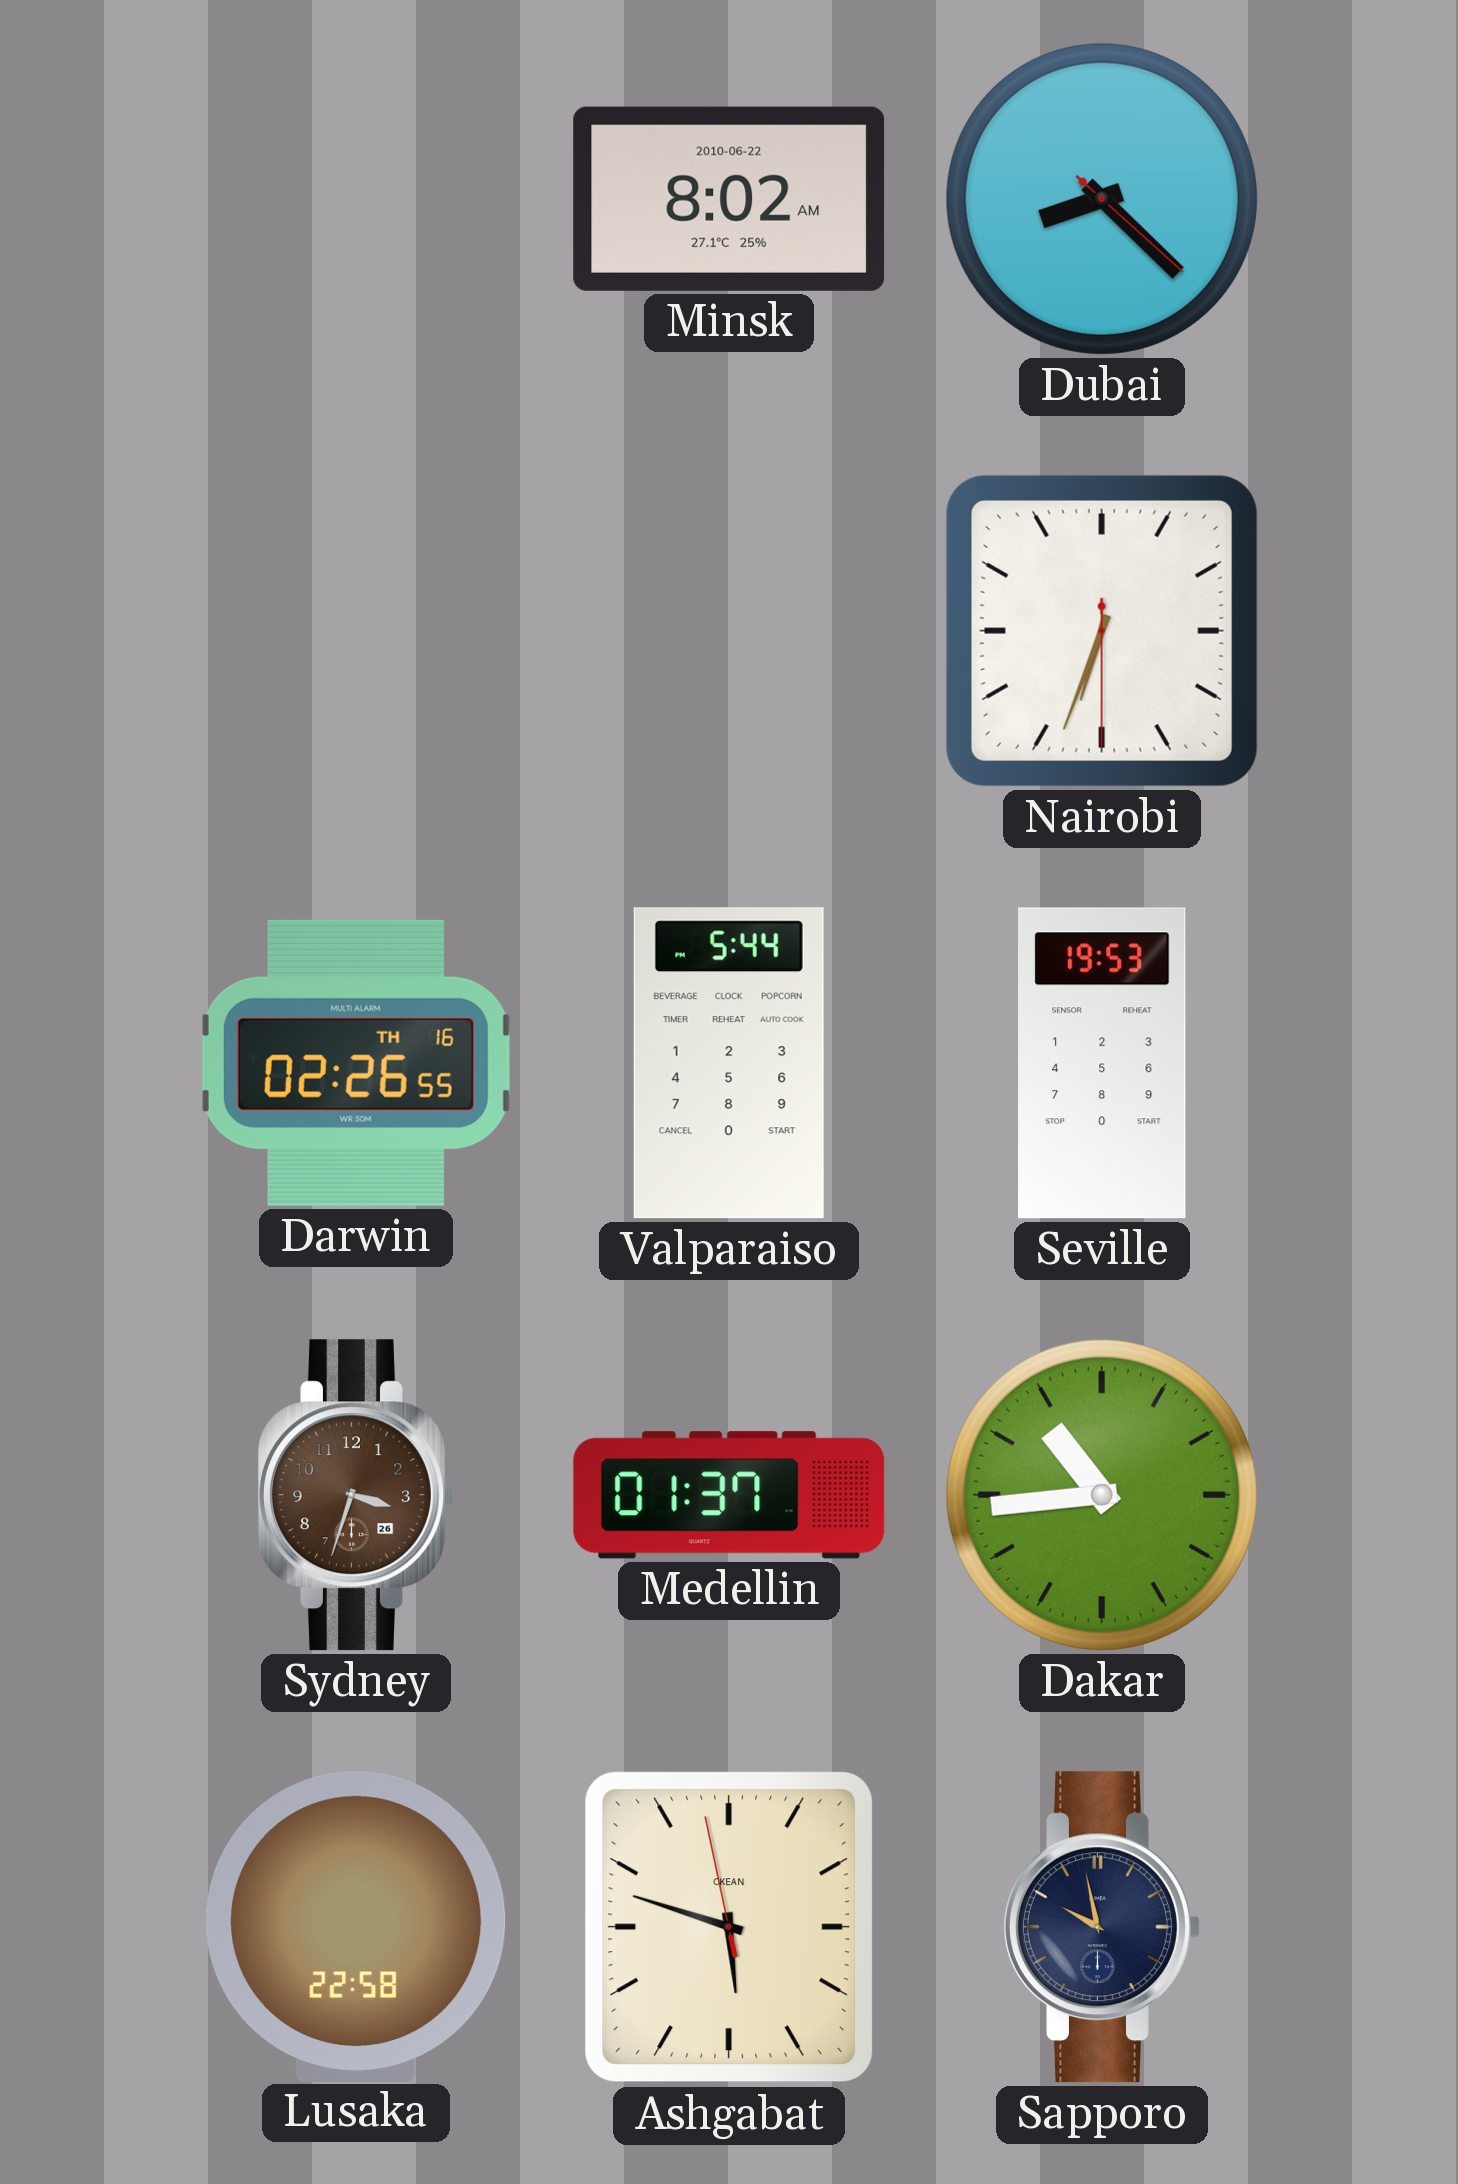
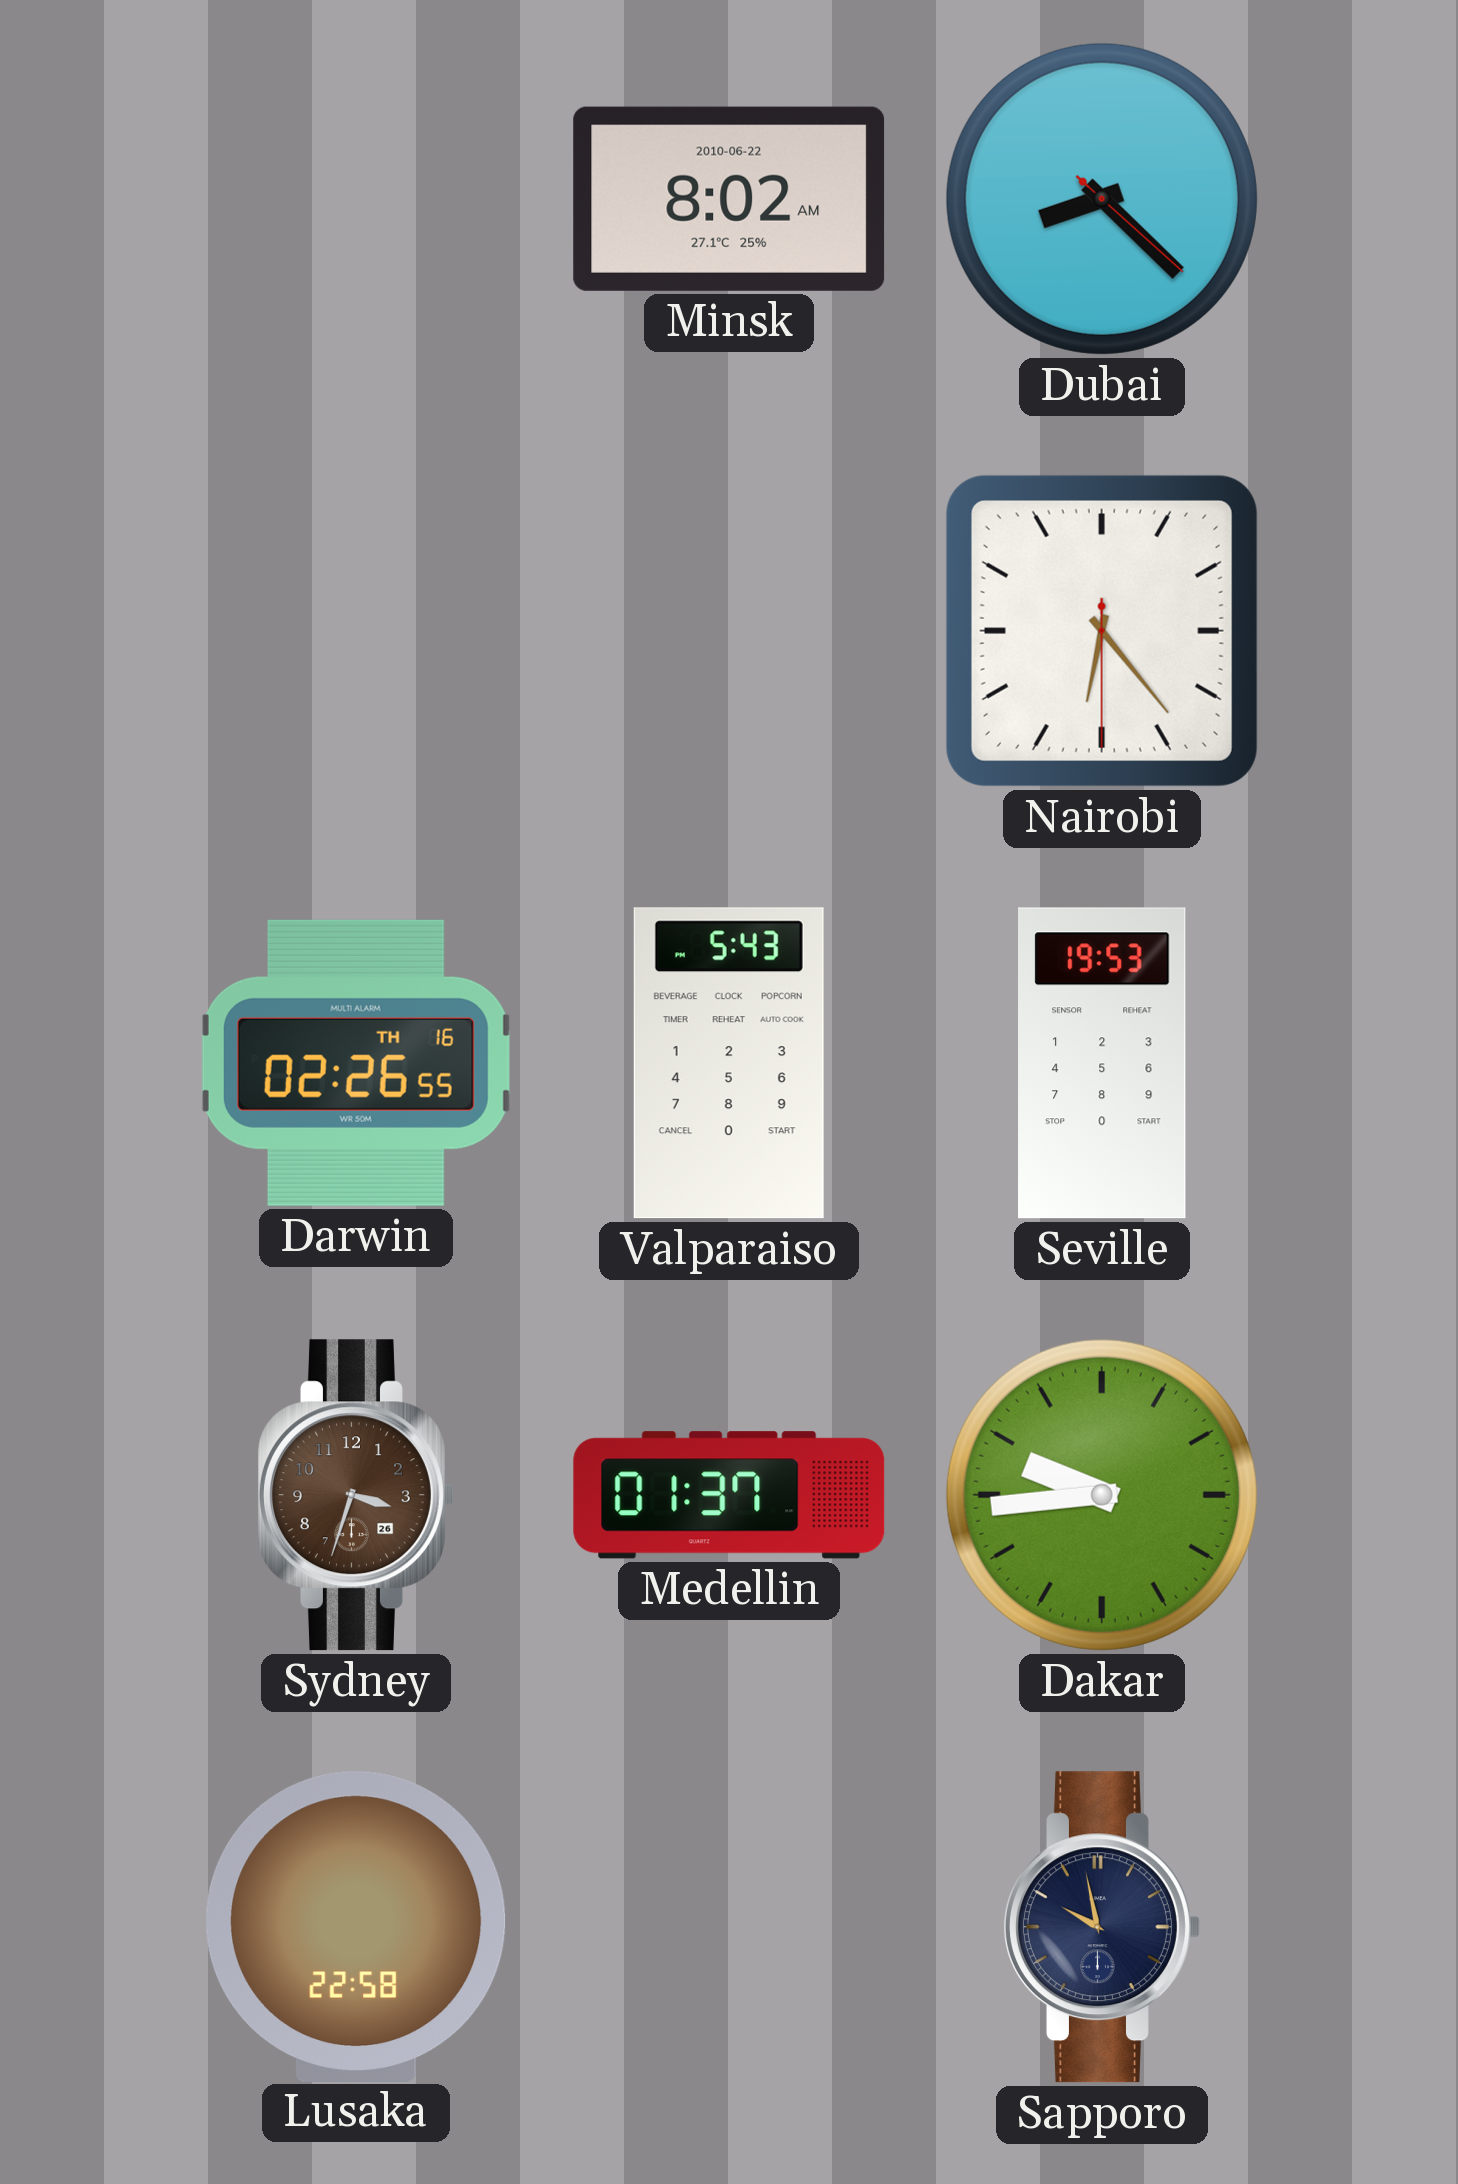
Nairobi: 6:33 -> 6:23
Valparaiso: 5:44 -> 5:43
Dakar: 10:44 -> 9:44
Ashgabat: 5:47 -> none
